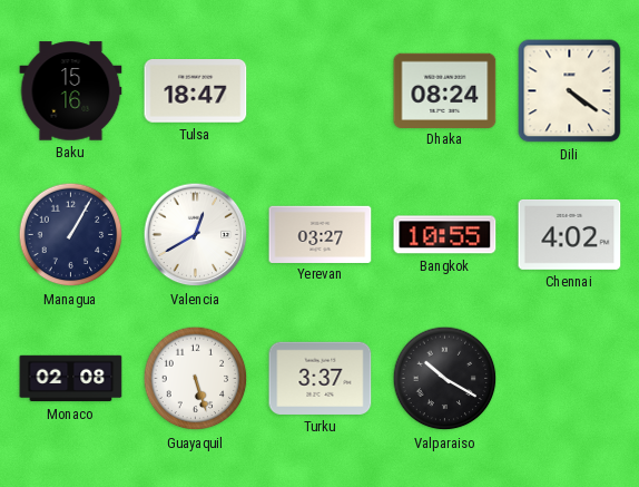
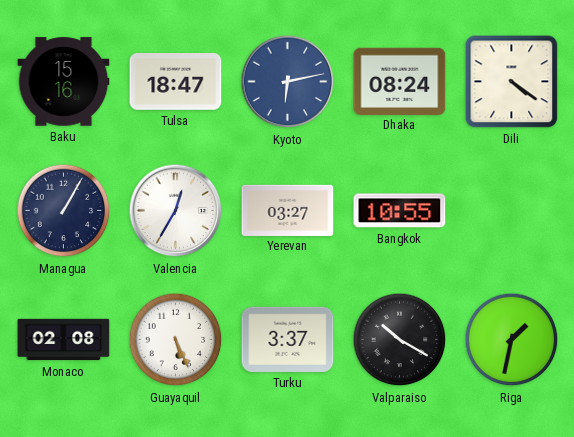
Kyoto: none -> 6:13
Valencia: 12:40 -> 12:35
Chennai: 4:02 -> none
Guayaquil: 5:27 -> 5:26
Riga: none -> 1:32
